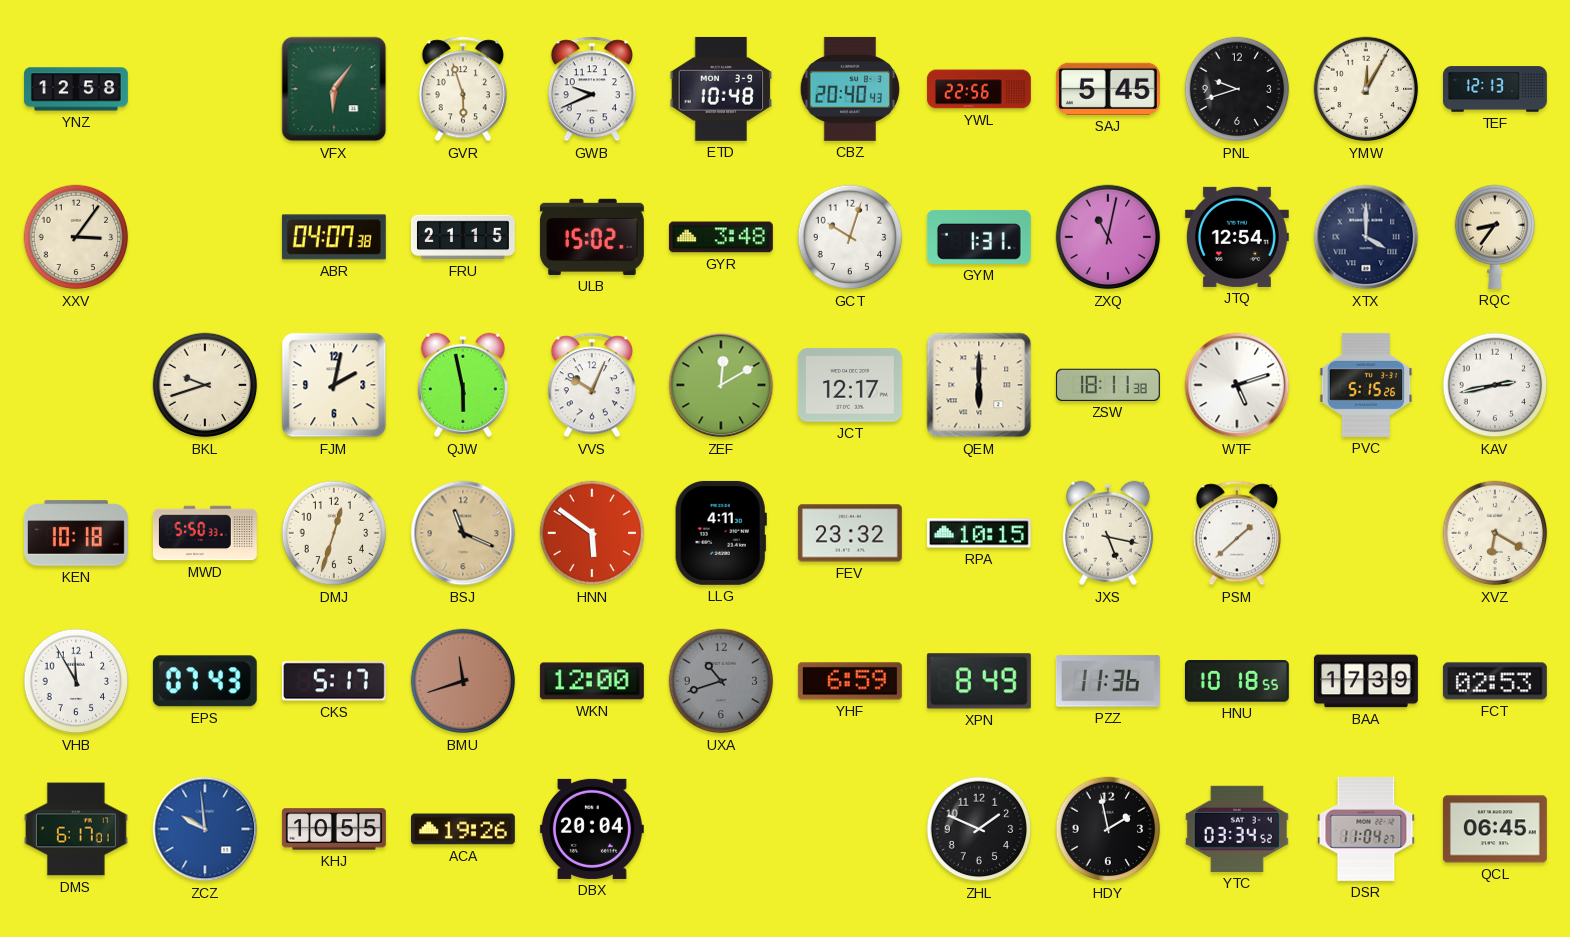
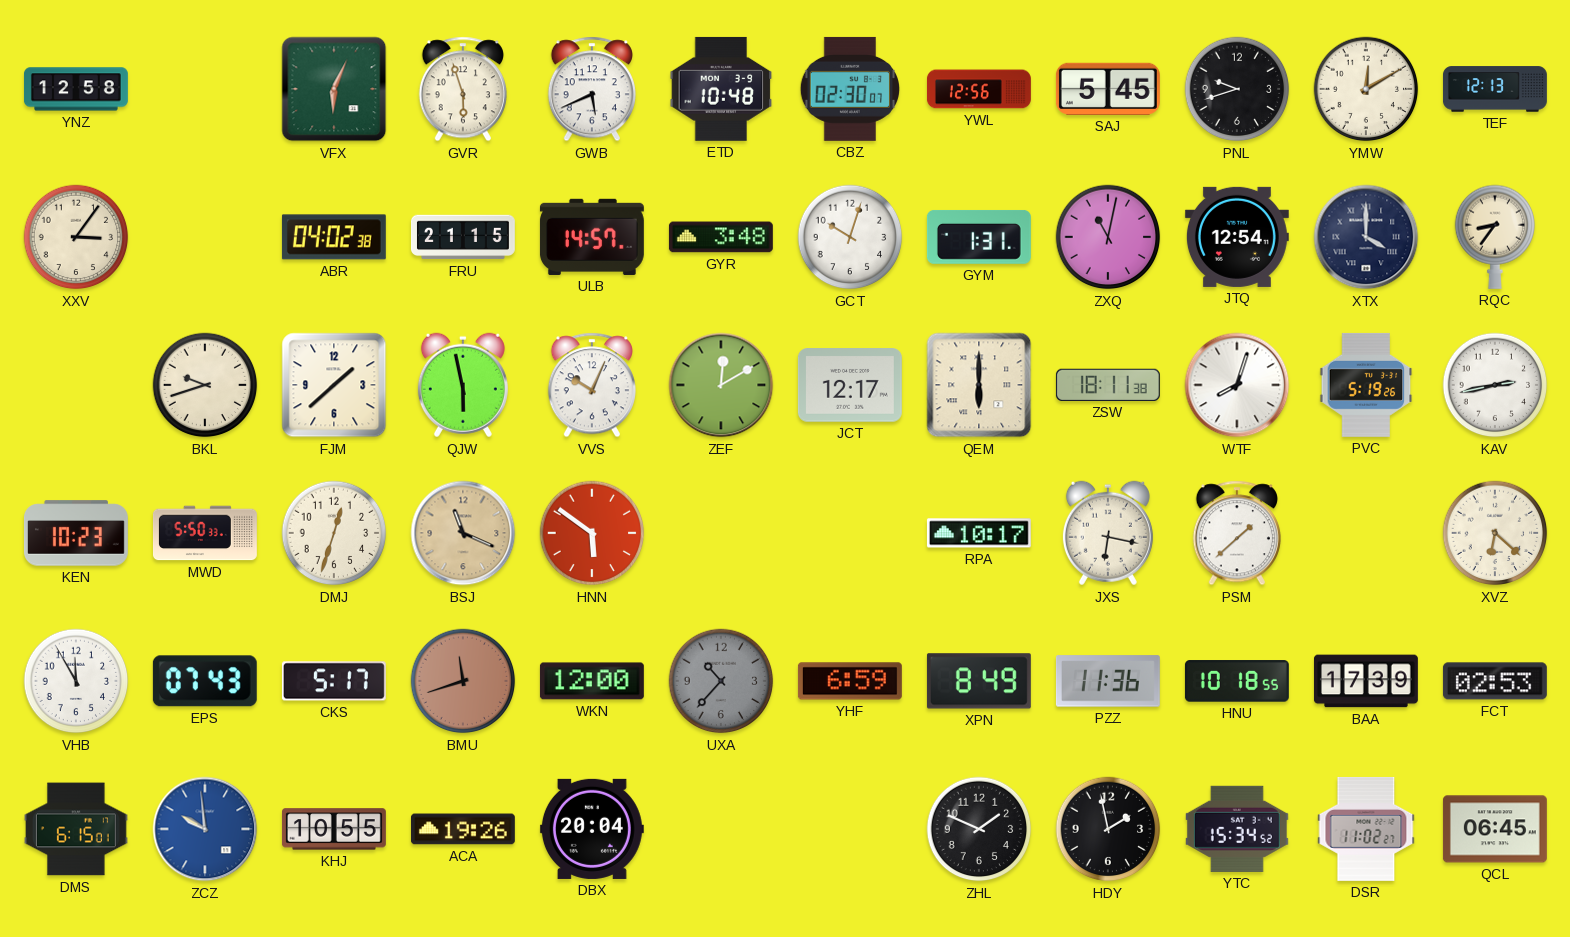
VFX: 6:06 -> 6:04
GWB: 9:41 -> 5:41
CBZ: 20:40 -> 02:30
YWL: 22:56 -> 12:56
YMW: 12:05 -> 12:10
ABR: 04:07 -> 04:02
ULB: 15:02 -> 14:57
FJM: 2:02 -> 1:38
WTF: 5:12 -> 8:03
PVC: 5:15 -> 5:19
KEN: 10:18 -> 10:23
LLG: 4:11 -> none
FEV: 23:32 -> none
RPA: 10:15 -> 10:17
JXS: 5:17 -> 6:17
XVZ: 6:20 -> 6:22
UXA: 10:42 -> 10:37
DMS: 6:17 -> 6:15
YTC: 03:34 -> 15:34
DSR: 11:04 -> 11:02
